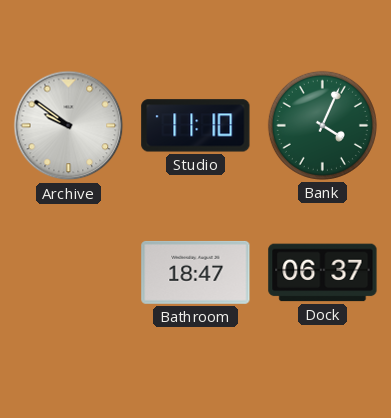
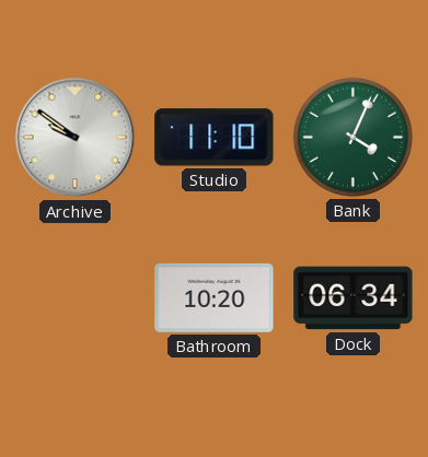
Bathroom: 18:47 -> 10:20
Dock: 06:37 -> 06:34
